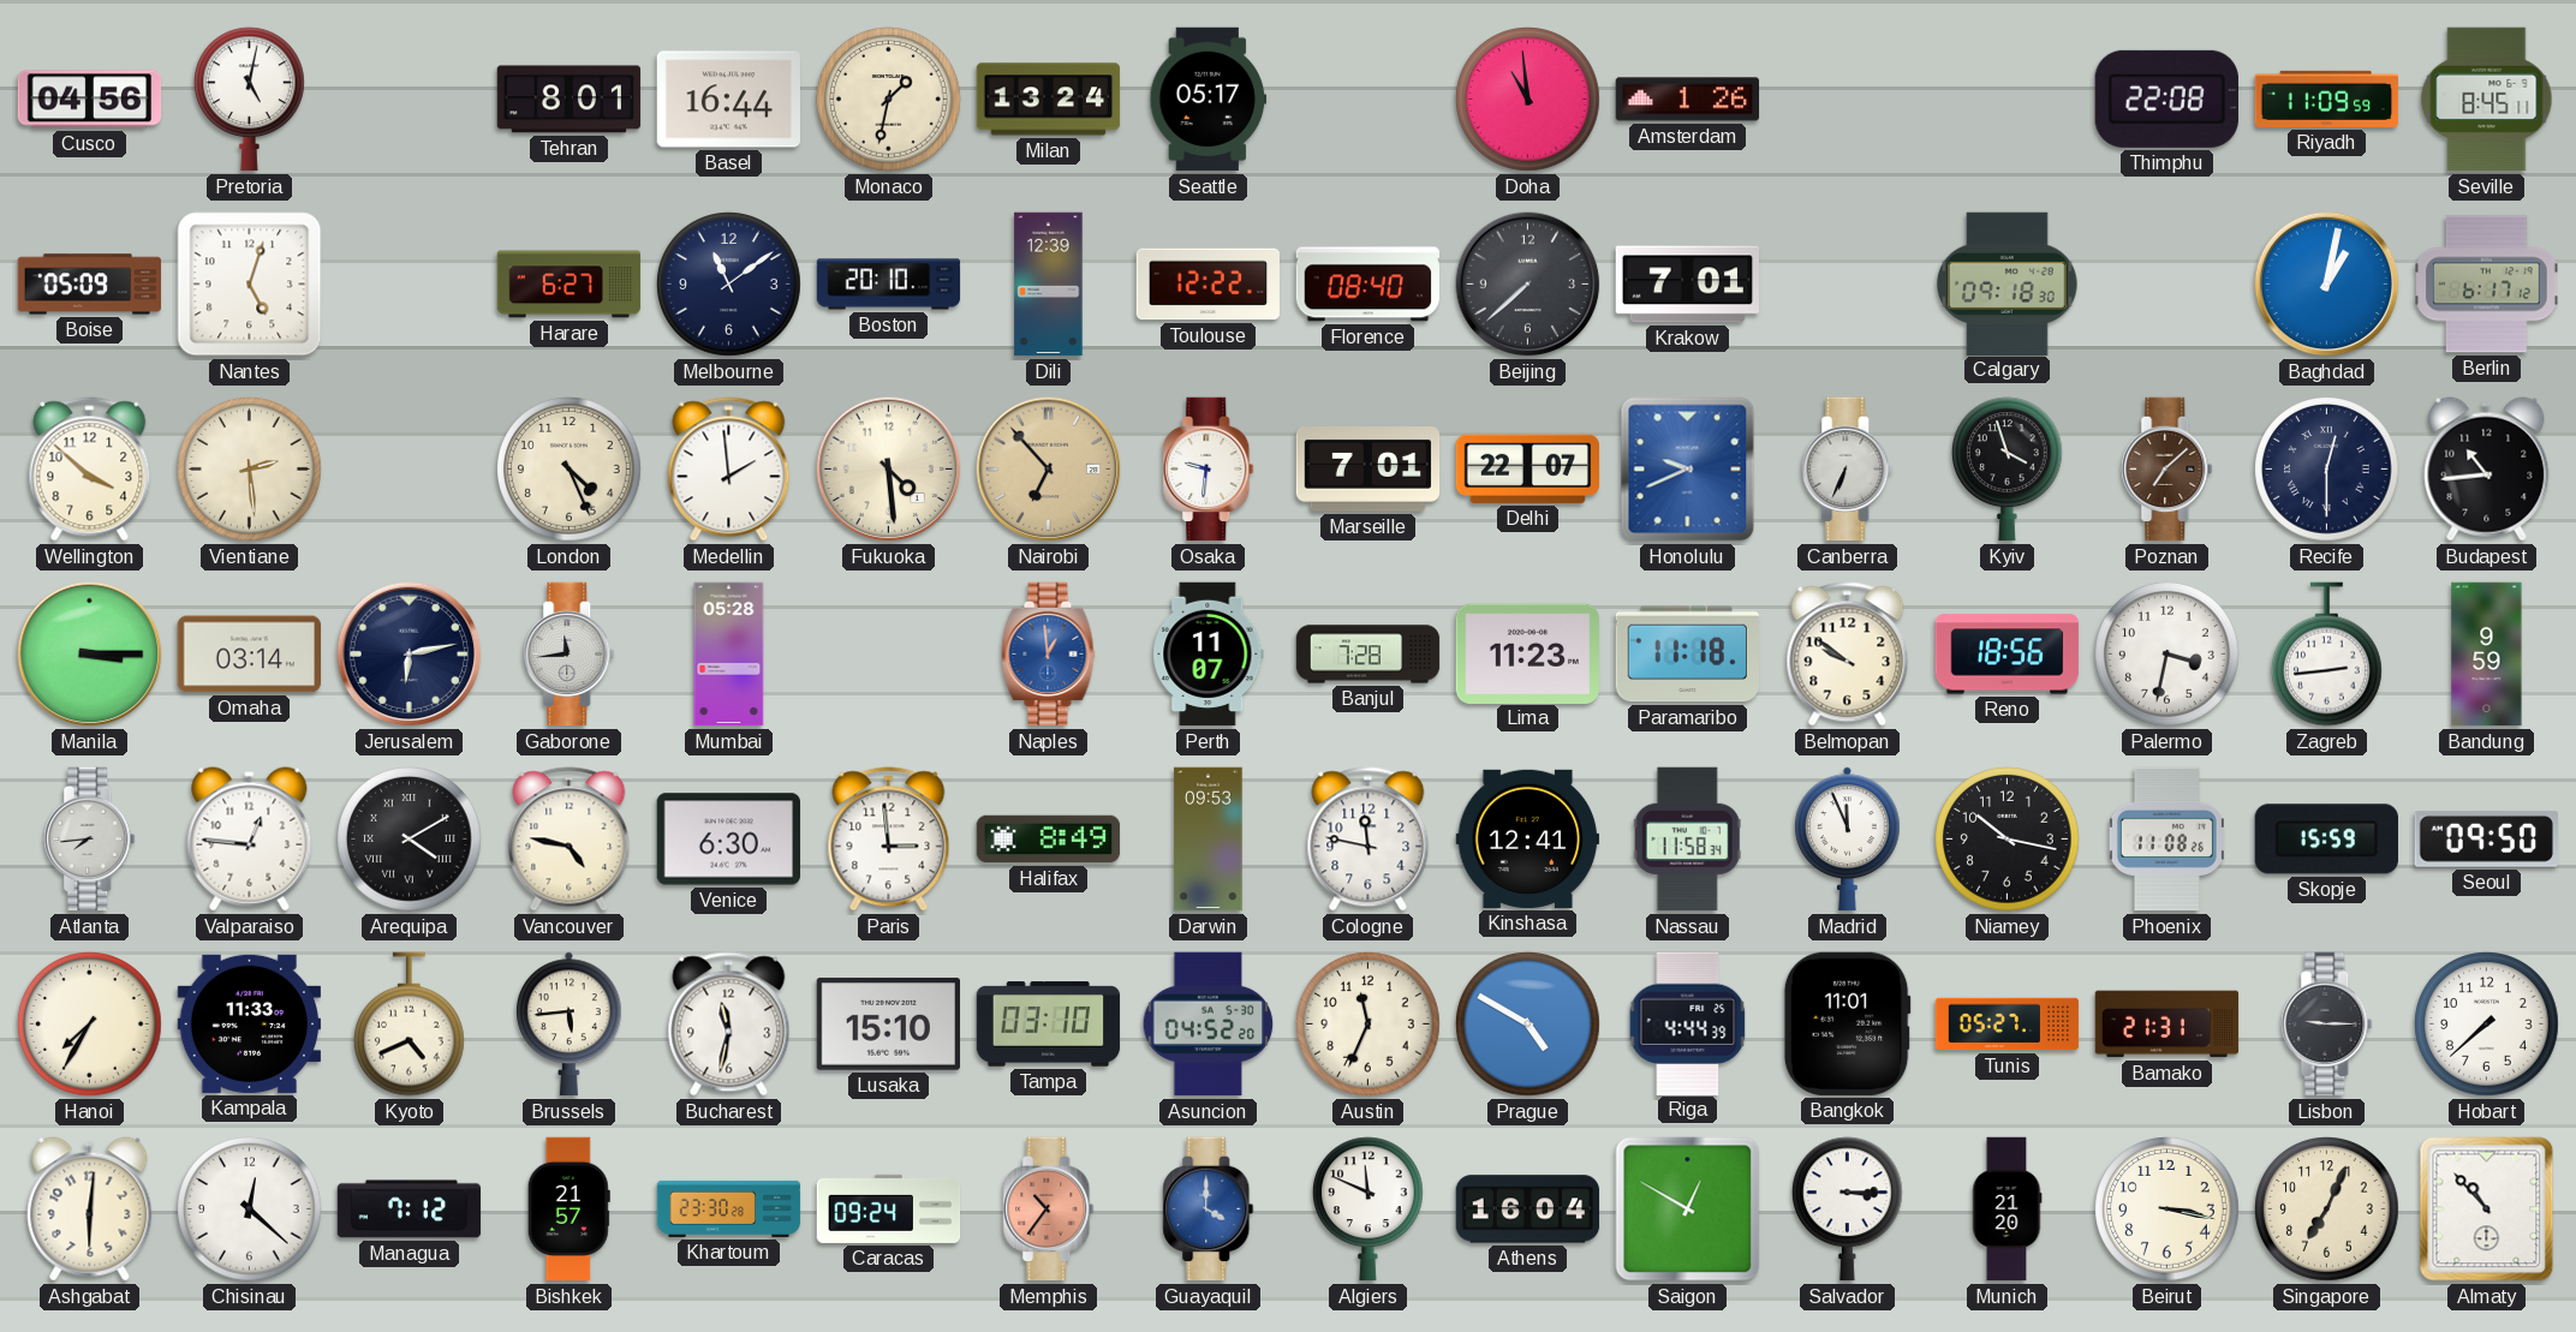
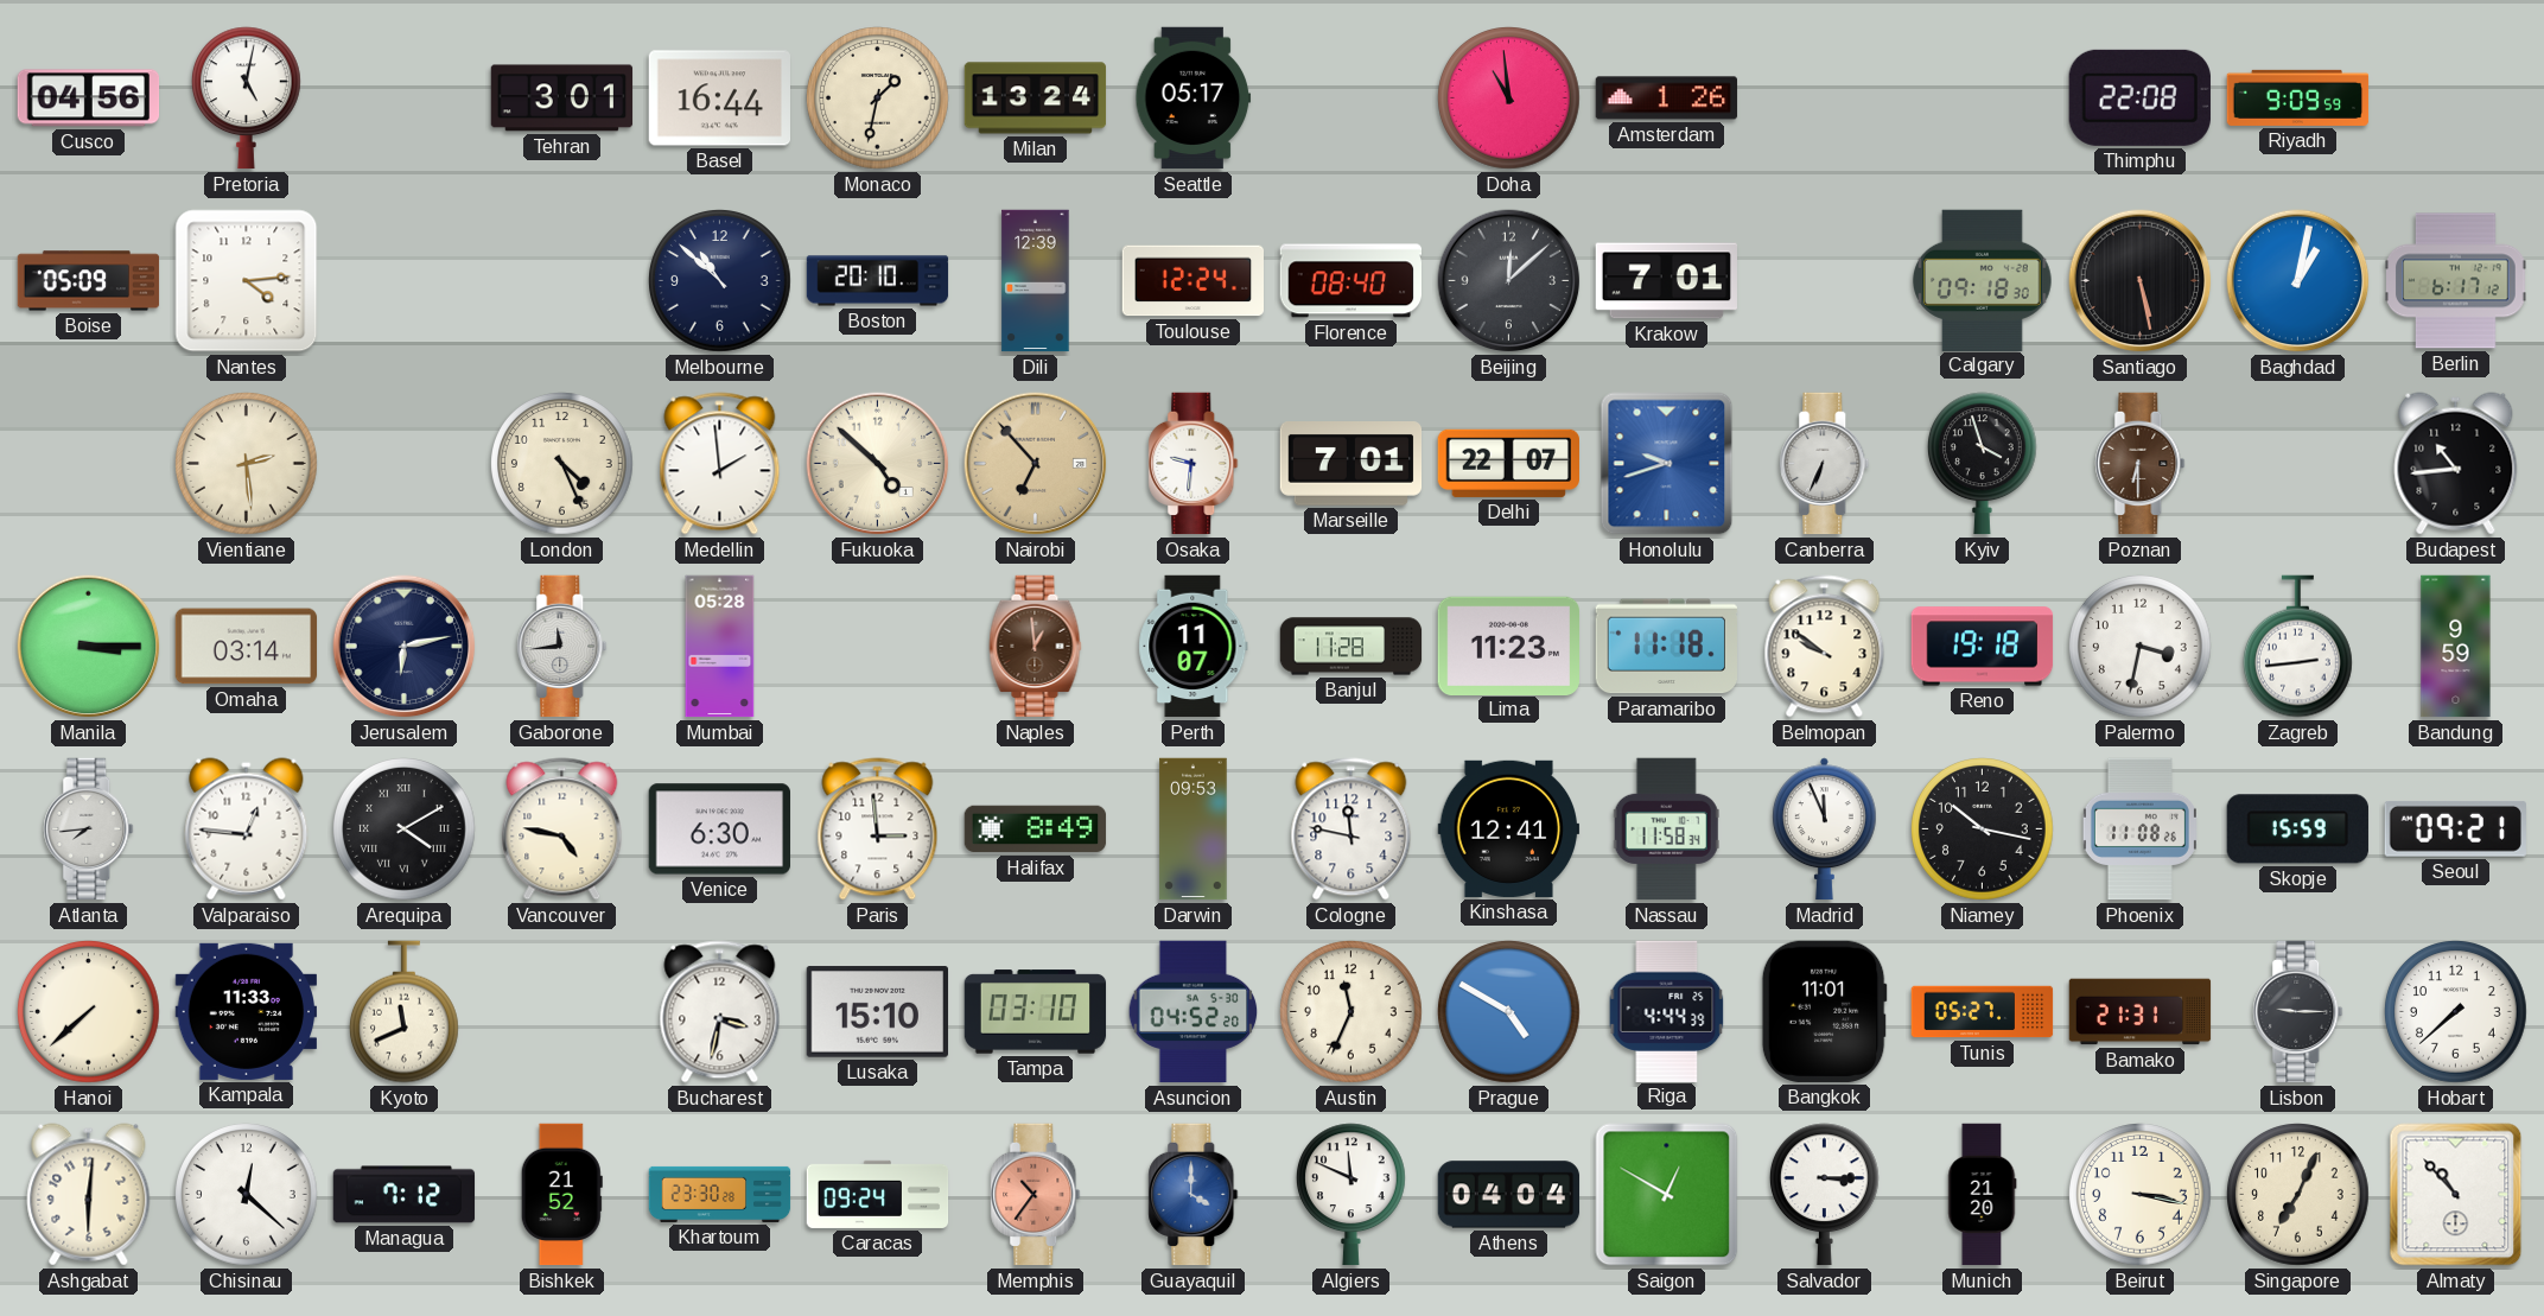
Tehran: 8:01 -> 3:01
Riyadh: 11:09 -> 9:09
Seville: 8:45 -> none
Nantes: 5:03 -> 4:14
Harare: 6:27 -> none
Melbourne: 11:09 -> 10:52
Toulouse: 12:22 -> 12:24
Beijing: 7:38 -> 12:08
Santiago: none -> 5:28
Wellington: 3:52 -> none
Fukuoka: 4:29 -> 4:52
Honolulu: 9:41 -> 9:42
Poznan: 7:08 -> 6:30
Recife: 12:30 -> none
Naples dial: blue -> brown
Banjul: 7:28 -> 11:28
Reno: 18:56 -> 19:18
Seoul: 09:50 -> 09:21
Hanoi: 7:35 -> 7:38
Kyoto: 4:41 -> 11:41
Brussels: 5:44 -> none
Bucharest: 11:32 -> 3:32
Bishkek: 21:57 -> 21:52
Athens: 16:04 -> 04:04
